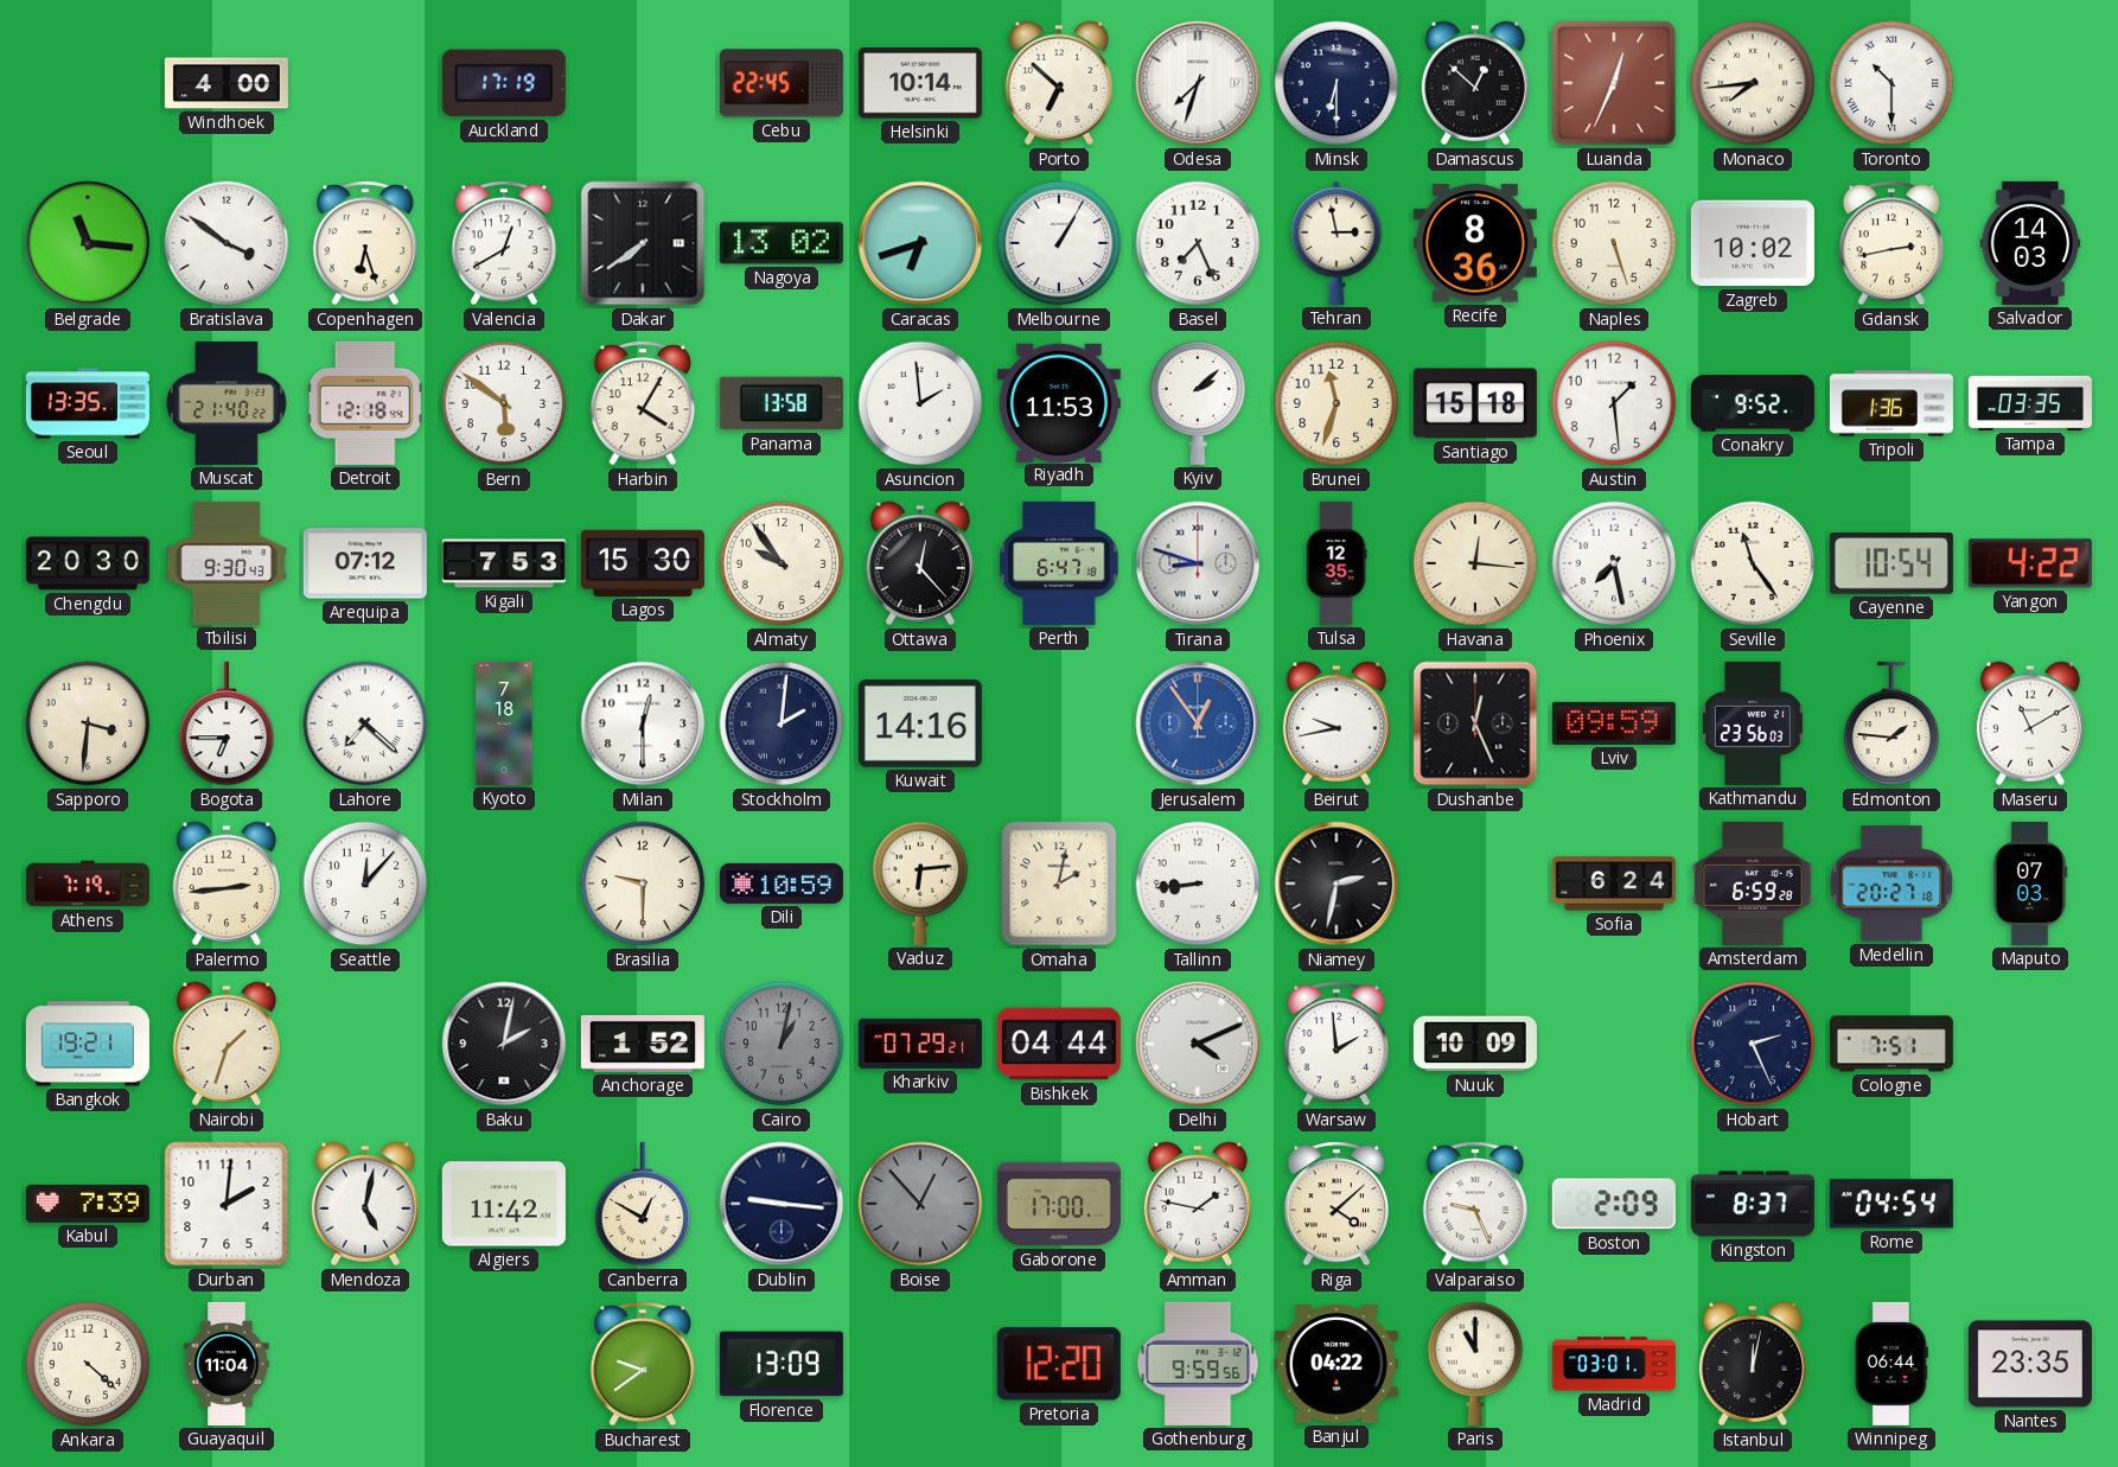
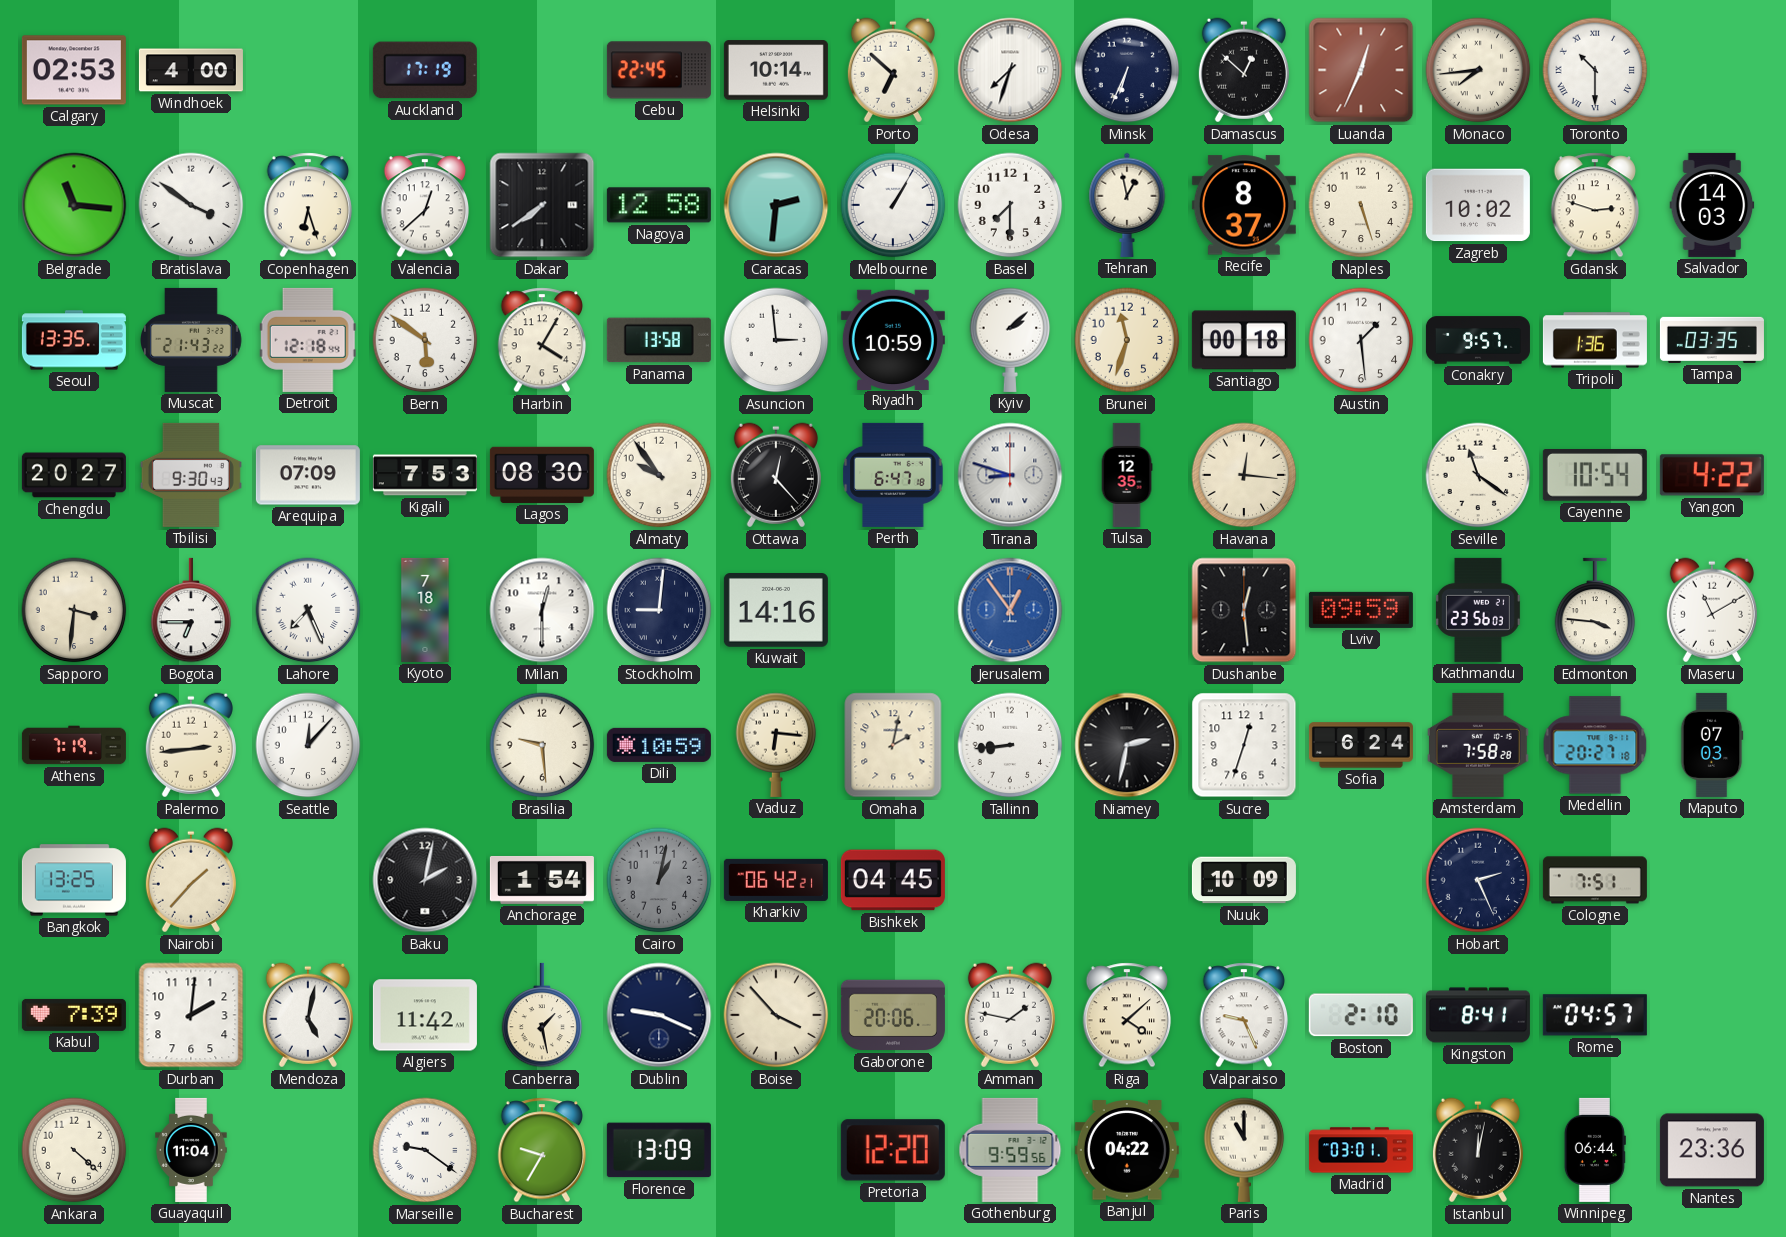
Calgary: none -> 02:53
Minsk: 6:30 -> 6:34
Valencia: 12:40 -> 12:38
Nagoya: 13:02 -> 12:58
Caracas: 6:42 -> 2:31
Basel: 7:26 -> 7:30
Tehran: 2:58 -> 12:58
Recife: 8:36 -> 8:37
Gdansk: 2:43 -> 2:48
Muscat: 21:40 -> 21:43
Asuncion: 1:59 -> 2:59
Riyadh: 11:53 -> 10:59
Santiago: 15:18 -> 00:18
Conakry: 9:52 -> 9:57
Chengdu: 20:30 -> 20:27
Arequipa: 07:12 -> 07:09
Lagos: 15:30 -> 08:30
Phoenix: 7:28 -> none
Seville: 11:24 -> 11:21
Lahore: 7:22 -> 7:26
Stockholm: 2:01 -> 9:01
Beirut: 9:43 -> none
Dushanbe: 12:26 -> 12:29
Edmonton: 1:46 -> 3:46
Brasilia: 9:30 -> 9:29
Vaduz: 6:14 -> 6:16
Sucre: none -> 12:33
Amsterdam: 6:59 -> 7:58
Bangkok: 19:21 -> 13:25
Nairobi: 1:33 -> 1:37
Anchorage: 1:52 -> 1:54
Kharkiv: 07:29 -> 06:42
Bishkek: 04:44 -> 04:45
Delhi: 4:11 -> none
Warsaw: 1:59 -> none
Canberra: 12:50 -> 1:28
Dublin: 9:16 -> 9:19
Boise: 12:53 -> 3:53
Boise dial: grey -> cream
Gaborone: 17:00 -> 20:06
Boston: 2:09 -> 2:10
Kingston: 8:37 -> 8:41
Rome: 04:54 -> 04:57
Marseille: none -> 9:21
Bucharest: 9:39 -> 9:35
Nantes: 23:35 -> 23:36
